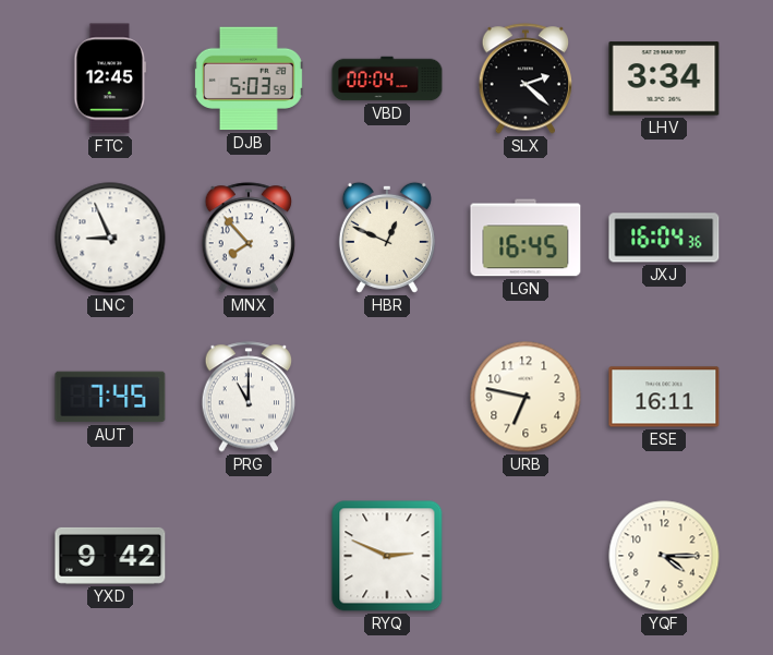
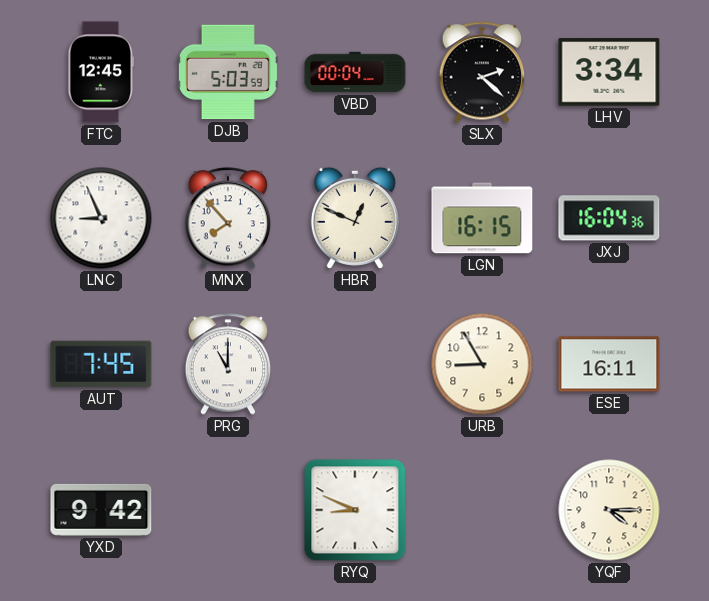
LGN: 16:45 -> 16:15
URB: 6:47 -> 8:55
RYQ: 2:49 -> 8:49
